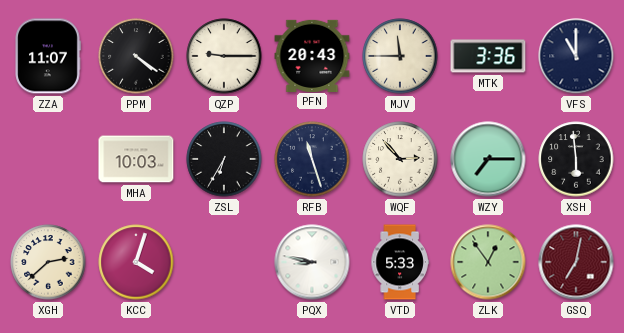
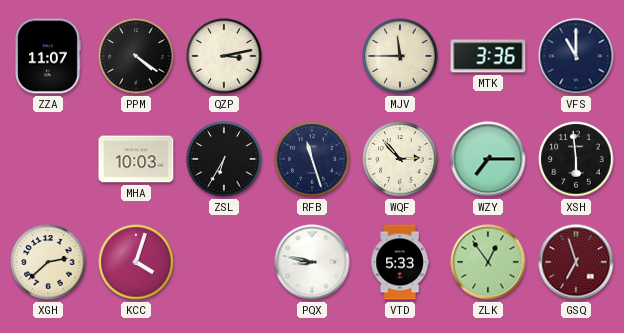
QZP: 9:15 -> 3:13
PFN: 20:43 -> none
GSQ: 7:02 -> 6:57
